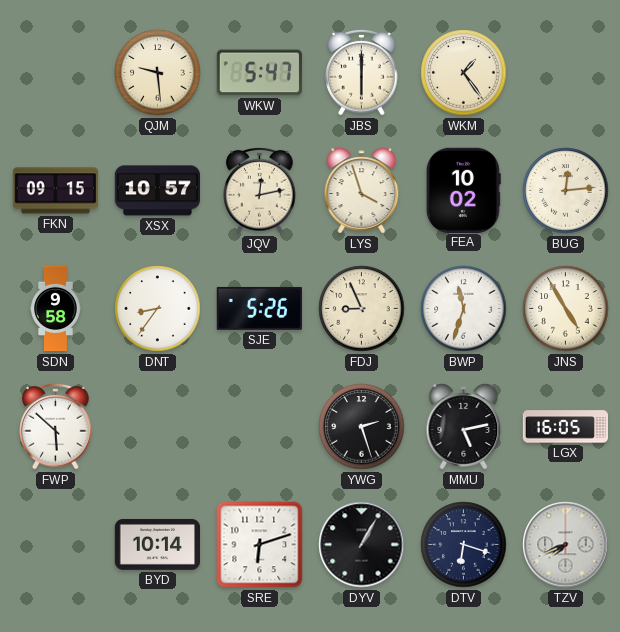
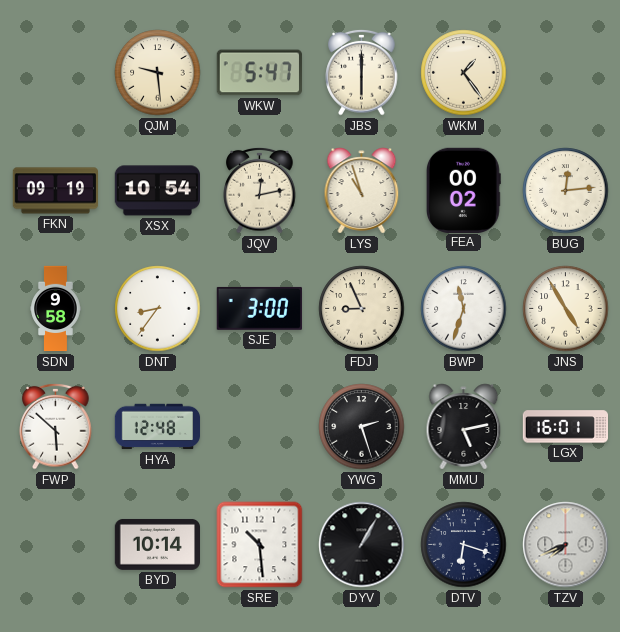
FKN: 09:15 -> 09:19
XSX: 10:57 -> 10:54
LYS: 3:57 -> 10:57
FEA: 10:02 -> 00:02
SJE: 5:26 -> 3:00
HYA: none -> 12:48
LGX: 16:05 -> 16:01
SRE: 6:12 -> 10:29
